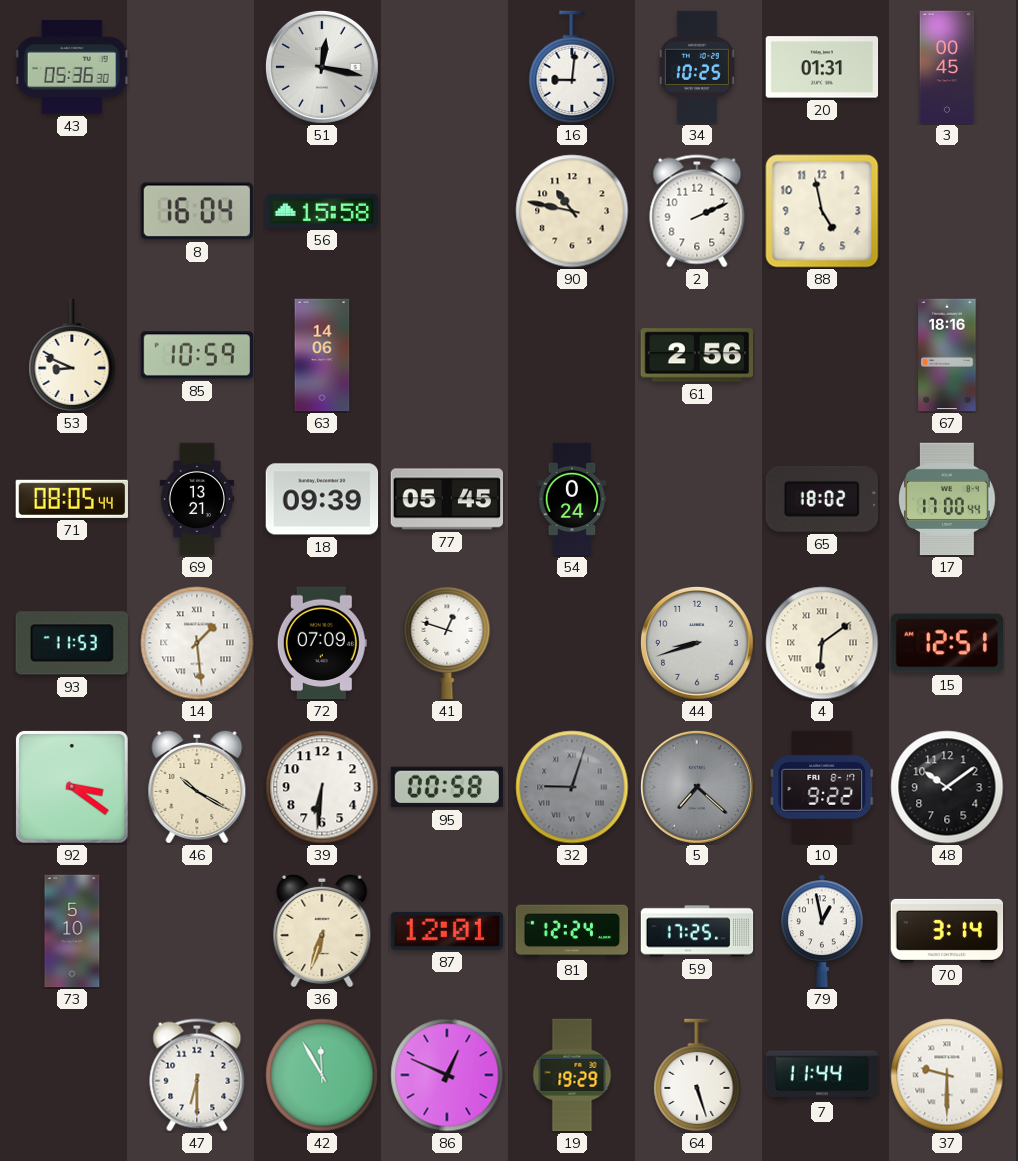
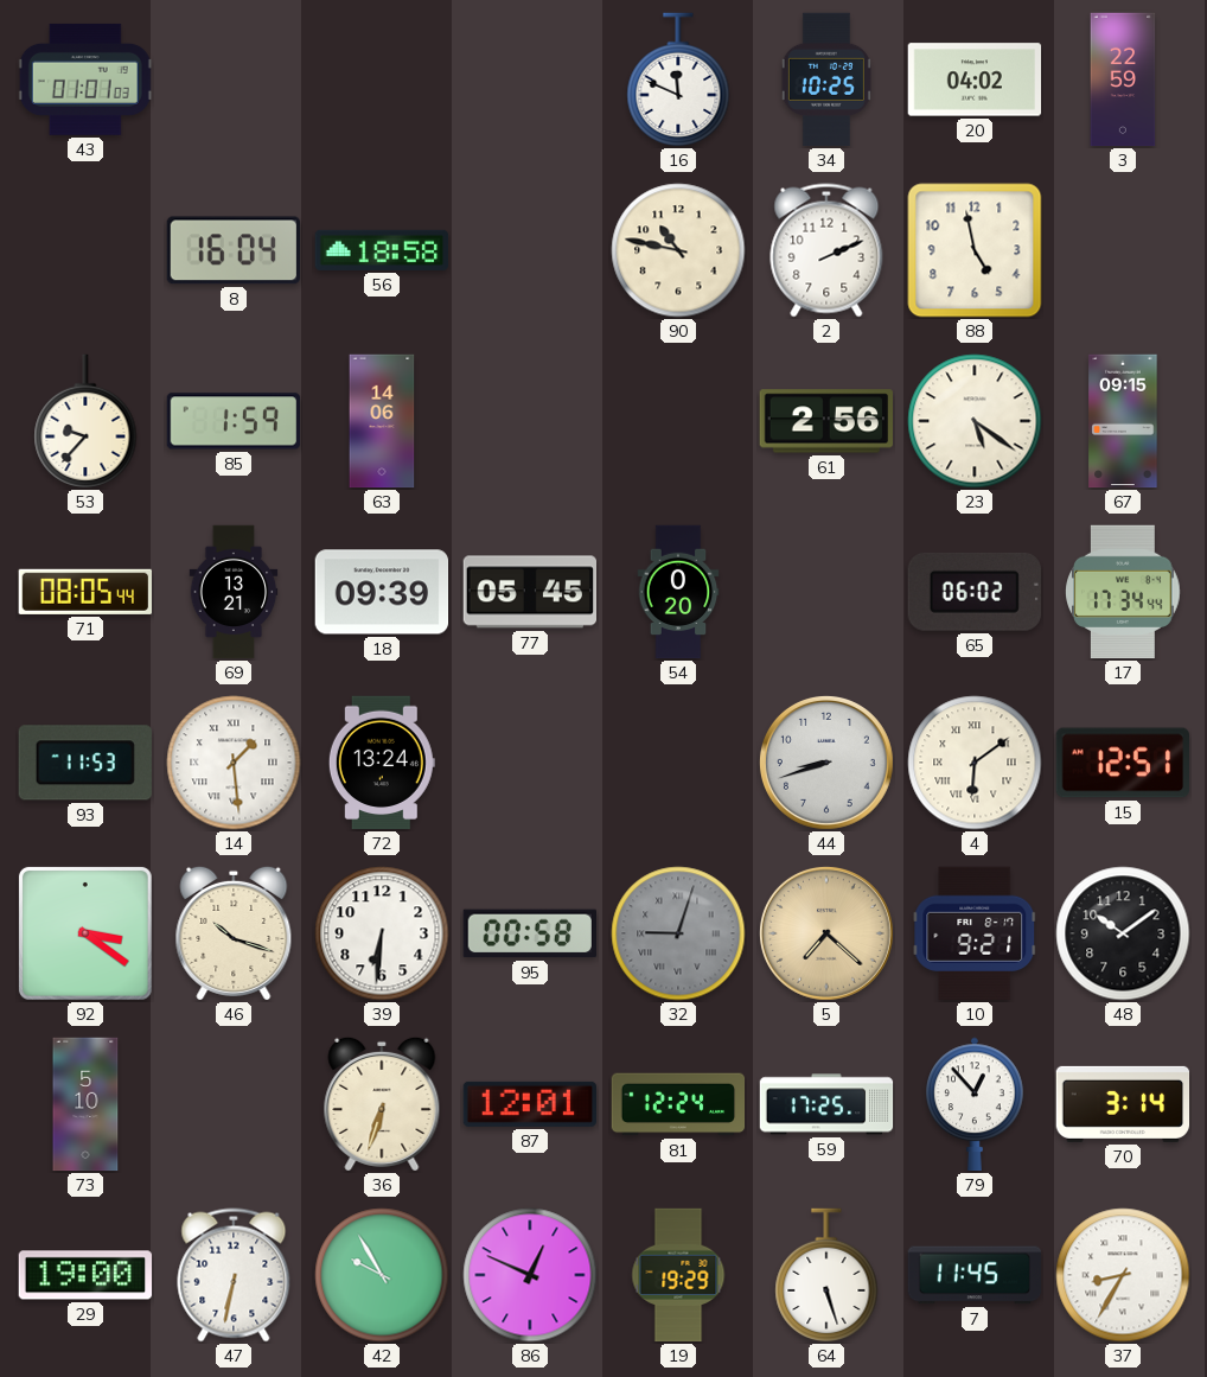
43: 05:36 -> 01:01
51: 12:17 -> none
16: 9:01 -> 11:49
20: 01:31 -> 04:02
3: 00:45 -> 22:59
56: 15:58 -> 18:58
53: 8:49 -> 9:37
85: 10:59 -> 1:59
23: none -> 5:21
67: 18:16 -> 09:15
54: 0:24 -> 0:20
65: 18:02 -> 06:02
17: 17:00 -> 17:34
72: 07:09 -> 13:24
41: 12:48 -> none
46: 10:20 -> 10:18
5 dial: grey -> champagne
10: 9:22 -> 9:21
79: 12:58 -> 12:53
29: none -> 19:00
47: 6:30 -> 6:32
42: 11:55 -> 9:55
7: 11:44 -> 11:45
37: 9:30 -> 8:35
